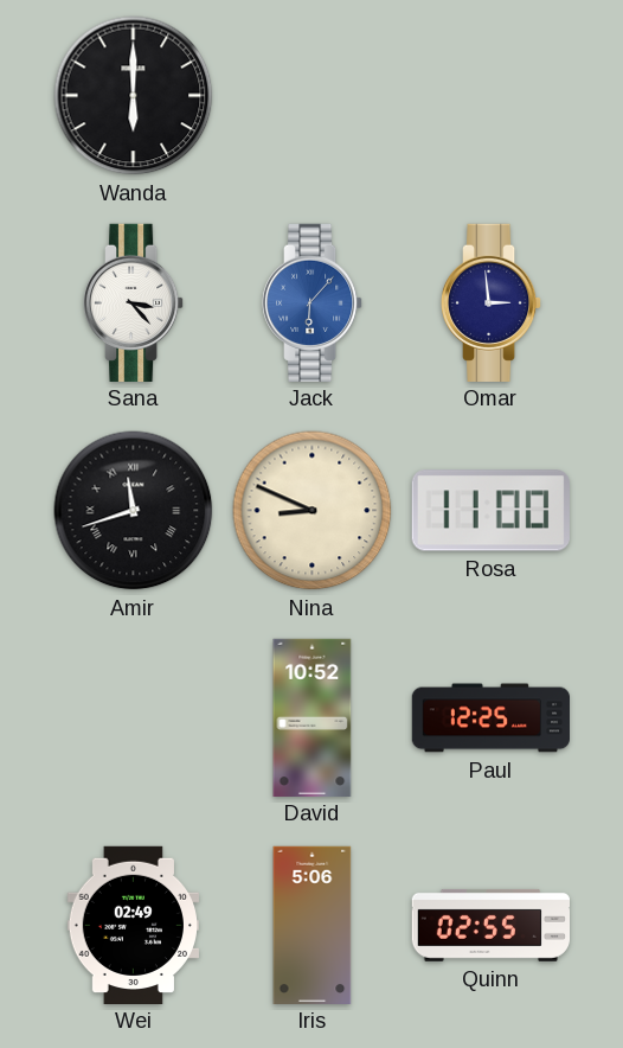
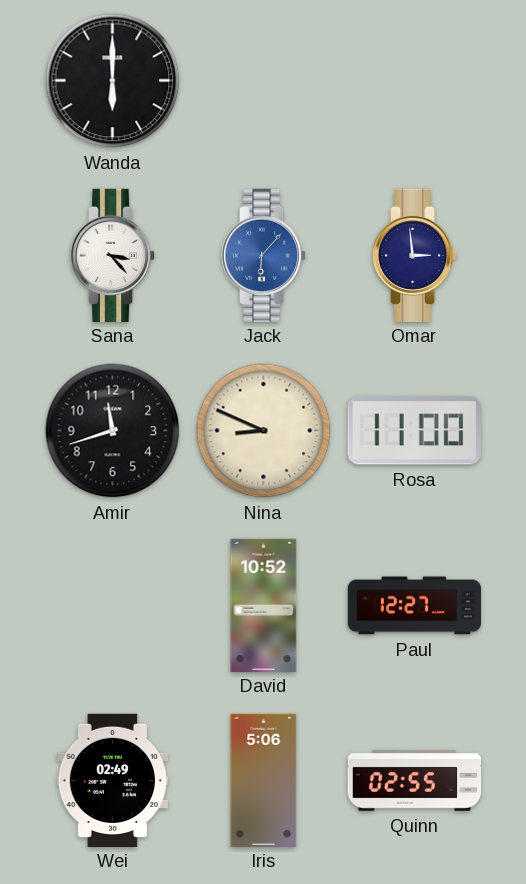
Amir numerals: Roman -> Arabic
Paul: 12:25 -> 12:27
